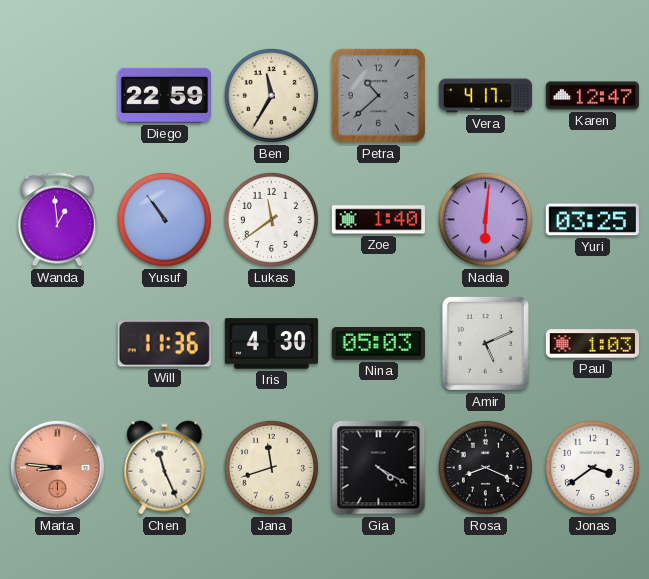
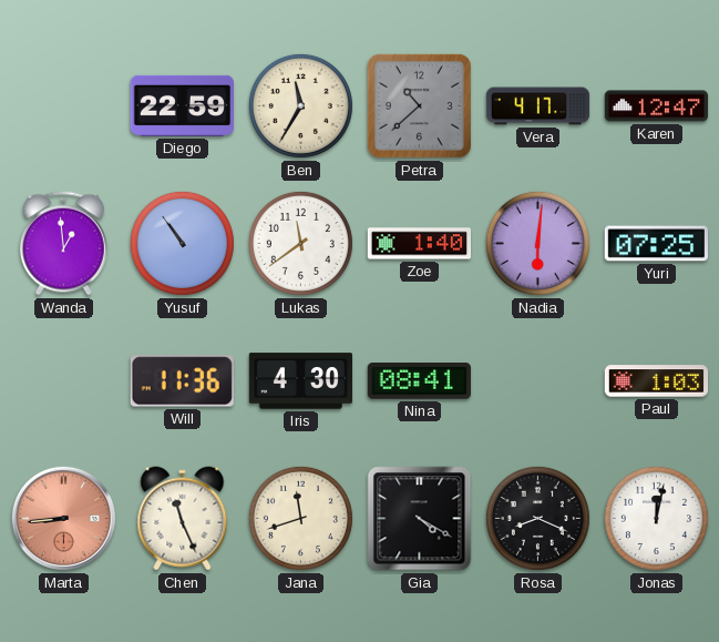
Yuri: 03:25 -> 07:25
Nina: 05:03 -> 08:41
Amir: 5:11 -> none
Marta: 8:46 -> 8:44
Jonas: 3:39 -> 12:02
